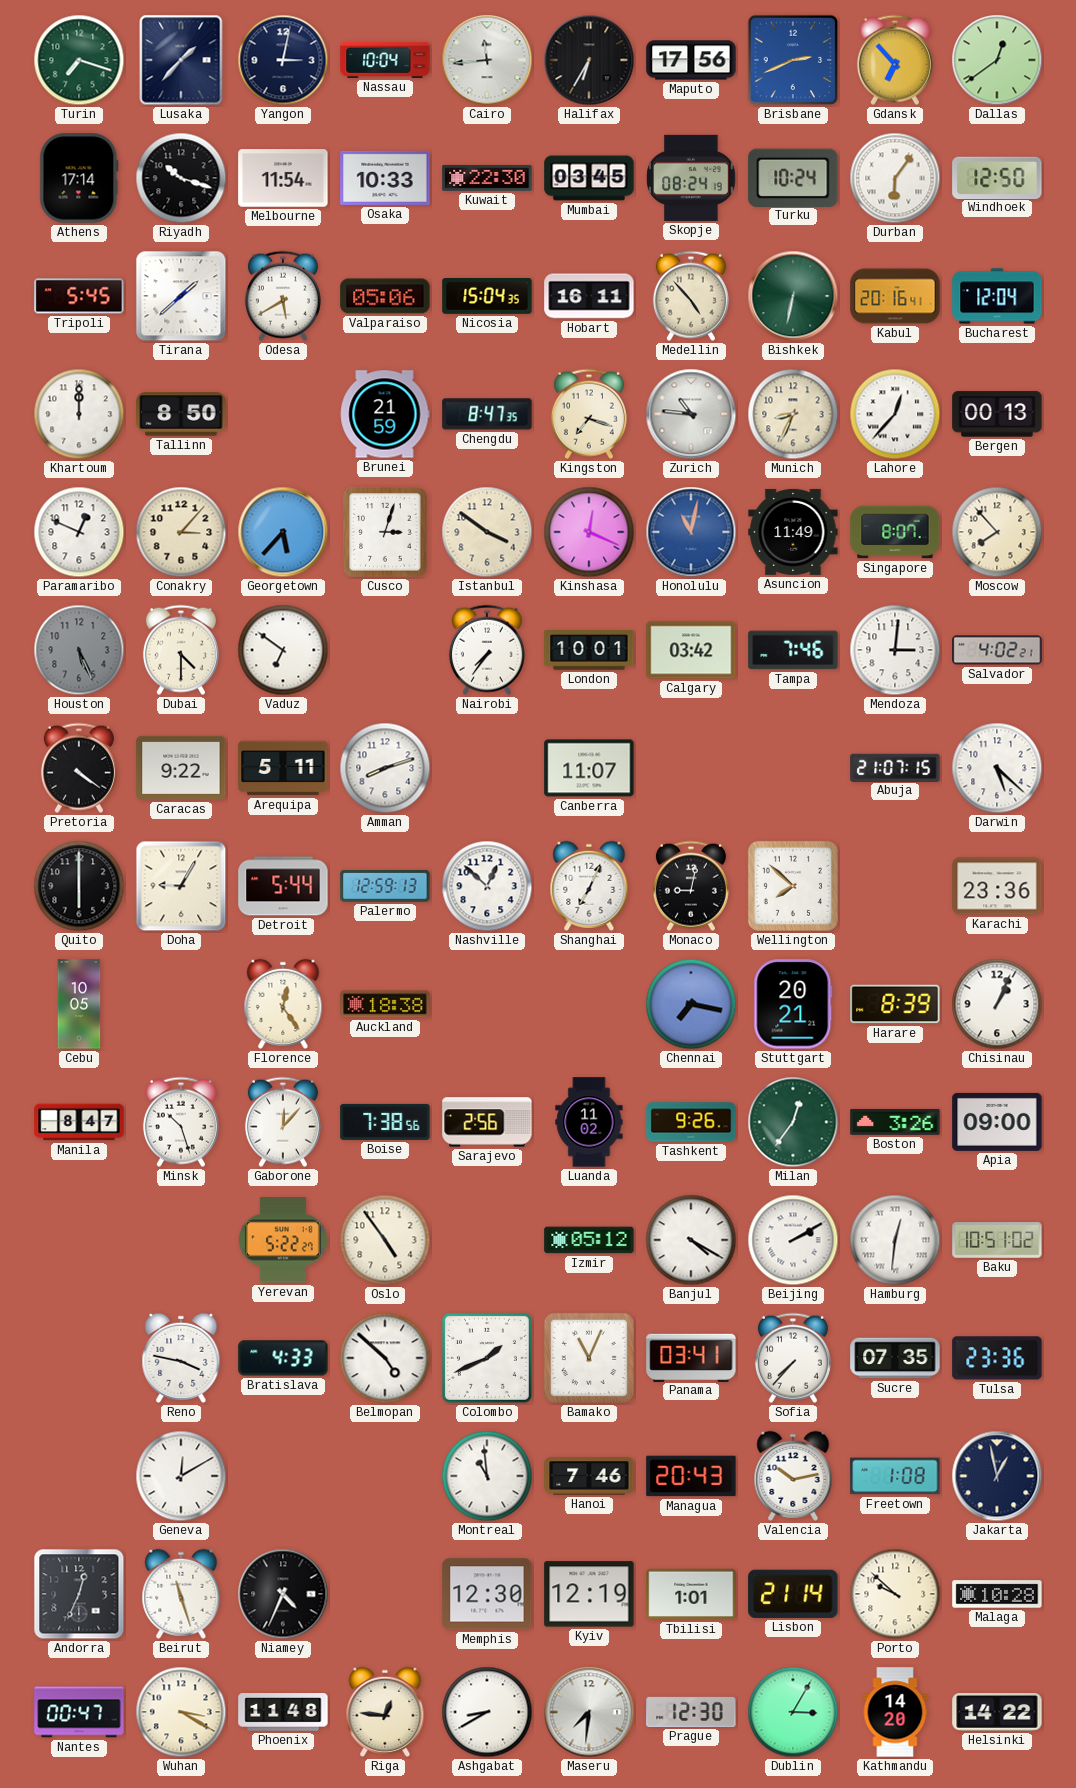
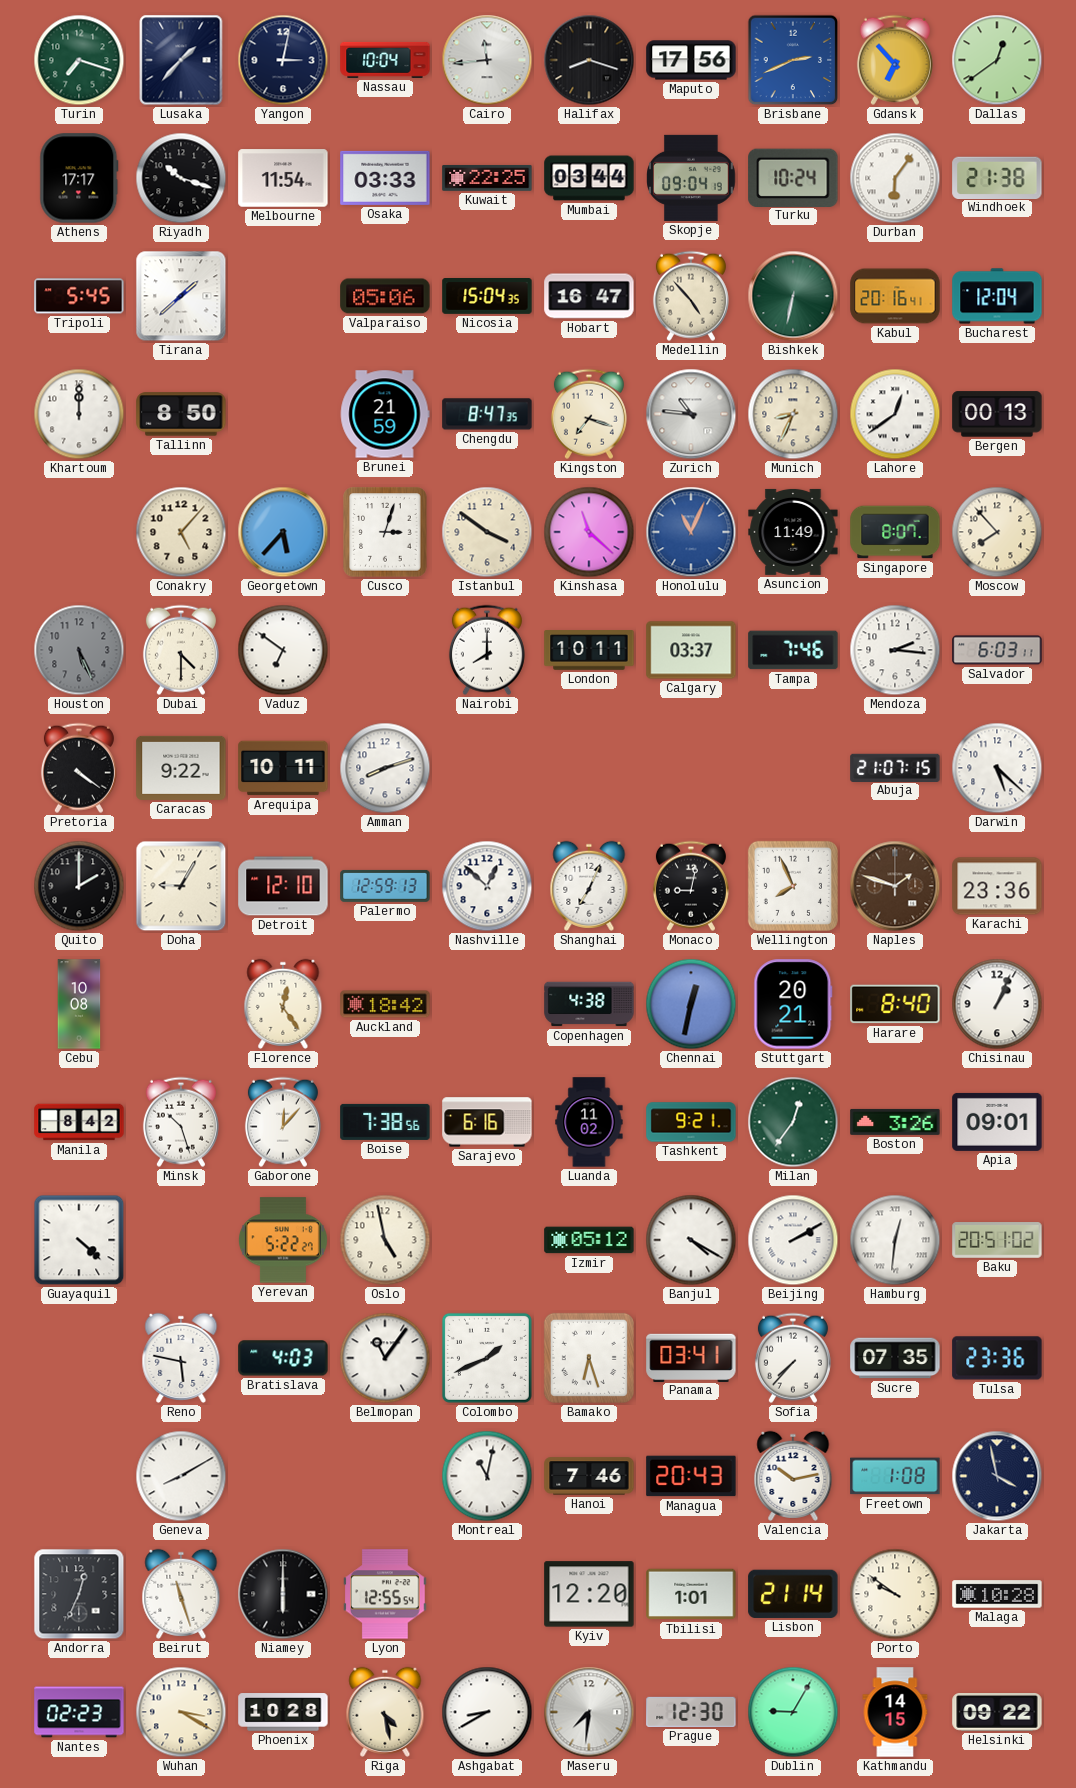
Halifax: 6:35 -> 8:18
Athens: 17:14 -> 17:17
Osaka: 10:33 -> 03:33
Kuwait: 22:30 -> 22:25
Mumbai: 03:45 -> 03:44
Skopje: 08:24 -> 09:04
Windhoek: 12:50 -> 21:38
Odesa: 5:40 -> none
Hobart: 16:11 -> 16:47
Lahore: 12:37 -> 12:39
Paramaribo: 12:49 -> none
Conakry: 3:07 -> 5:07
Kinshasa: 12:19 -> 11:22
Honolulu: 11:02 -> 11:04
Nairobi: 7:36 -> 8:00
London: 10:01 -> 10:11
Calgary: 03:42 -> 03:37
Mendoza: 3:01 -> 2:16
Salvador: 4:02 -> 6:03
Arequipa: 5:11 -> 10:11
Canberra: 11:07 -> none
Quito: 6:00 -> 2:00
Detroit: 5:44 -> 12:10
Wellington: 7:52 -> 7:56
Naples: none -> 1:48
Cebu: 10:05 -> 10:08
Auckland: 18:38 -> 18:42
Copenhagen: none -> 4:38
Chennai: 7:17 -> 12:32
Harare: 8:39 -> 8:40
Manila: 8:47 -> 8:42
Sarajevo: 2:56 -> 6:16
Tashkent: 9:26 -> 9:21
Apia: 09:00 -> 09:01
Guayaquil: none -> 4:22
Oslo: 4:54 -> 4:58
Baku: 10:51 -> 20:51
Reno: 3:47 -> 5:47
Bratislava: 4:33 -> 4:03
Belmopan: 4:52 -> 11:06
Bamako: 11:04 -> 6:27
Geneva: 12:10 -> 8:10
Montreal: 10:59 -> 11:02
Jakarta: 12:58 -> 3:58
Niamey: 4:34 -> 6:00
Lyon: none -> 12:55
Memphis: 12:30 -> none
Kyiv: 12:19 -> 12:20
Porto: 9:52 -> 9:51
Nantes: 00:47 -> 02:23
Phoenix: 11:48 -> 10:28
Riga: 12:46 -> 4:28
Dublin: 3:05 -> 9:05
Kathmandu: 14:20 -> 14:15
Helsinki: 14:22 -> 09:22
